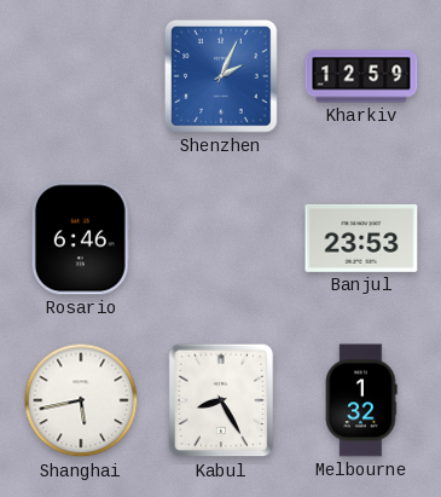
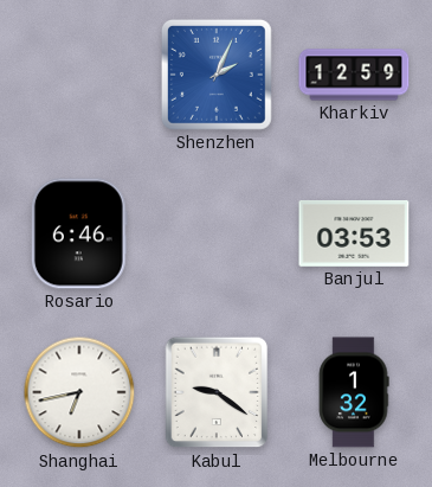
Banjul: 23:53 -> 03:53
Shanghai: 5:43 -> 6:43
Kabul: 8:25 -> 9:21
